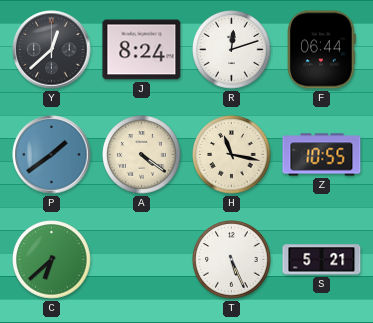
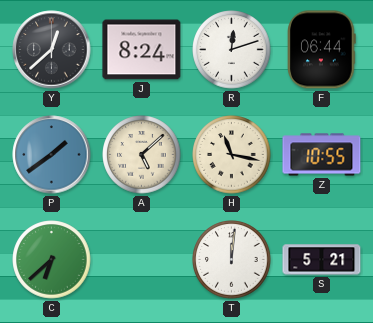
A: 4:21 -> 5:08
T: 5:26 -> 12:01
